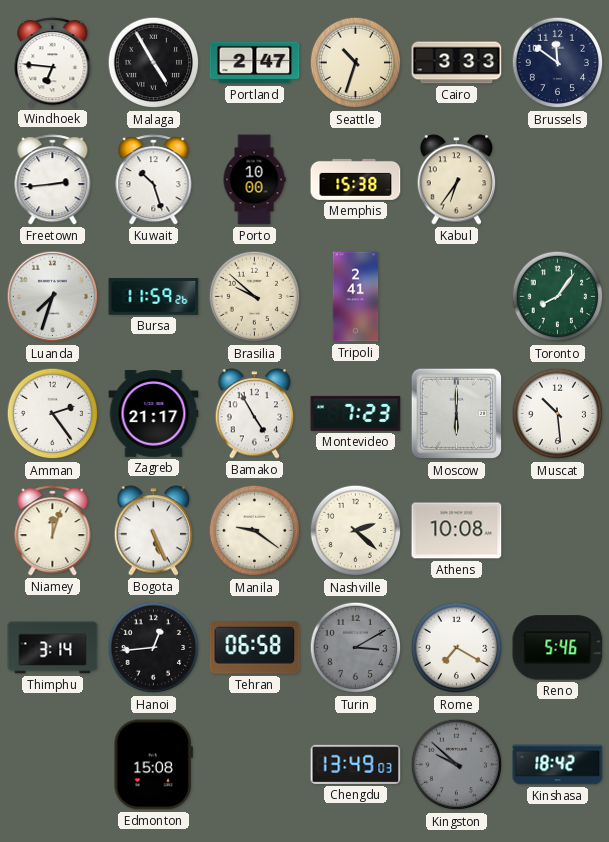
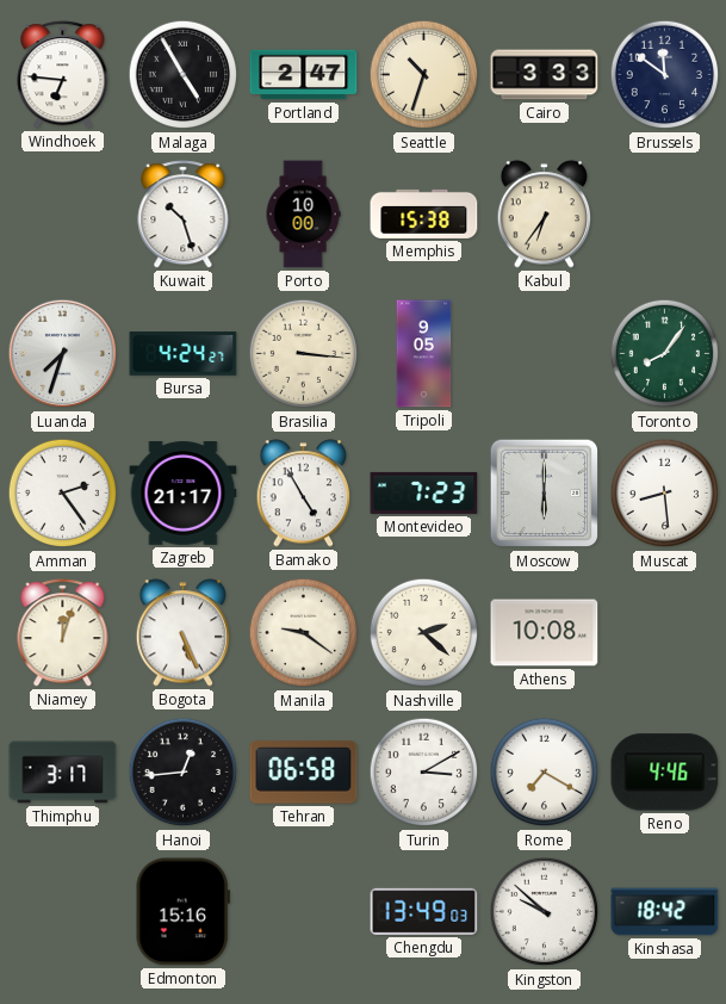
Freetown: 2:44 -> none
Bursa: 11:59 -> 4:24
Brasilia: 9:52 -> 3:16
Tripoli: 2:41 -> 9:05
Muscat: 10:29 -> 8:29
Thimphu: 3:14 -> 3:17
Turin dial: grey -> white
Reno: 5:46 -> 4:46
Edmonton: 15:08 -> 15:16
Kingston dial: grey -> white
